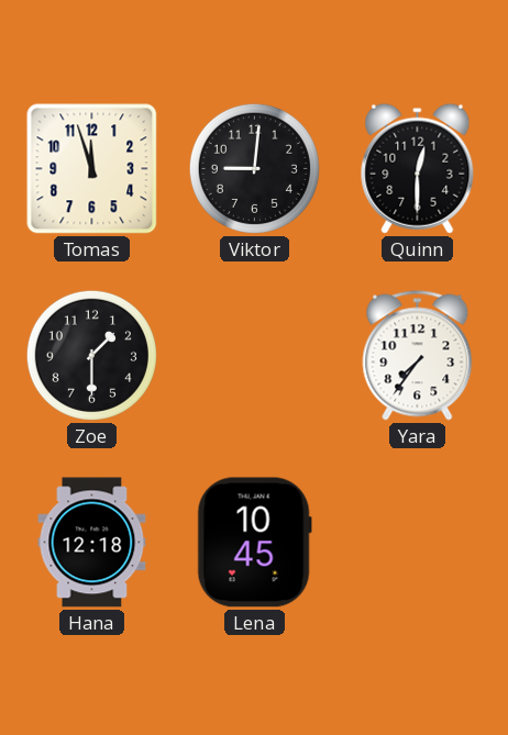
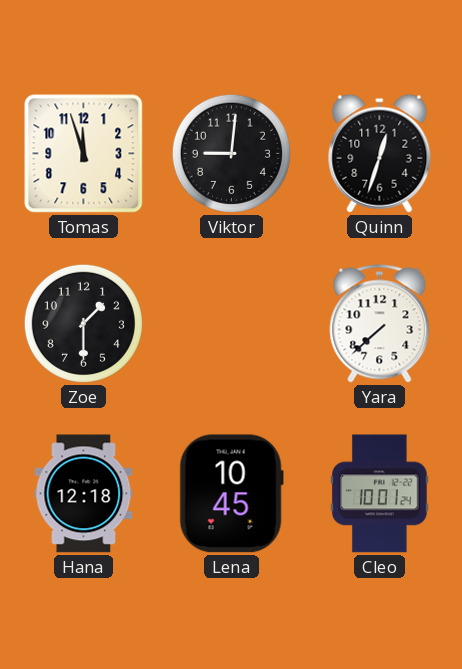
Quinn: 12:30 -> 12:33
Yara: 7:36 -> 7:38
Cleo: none -> 10:01
